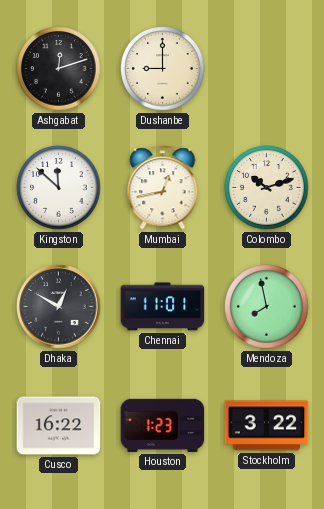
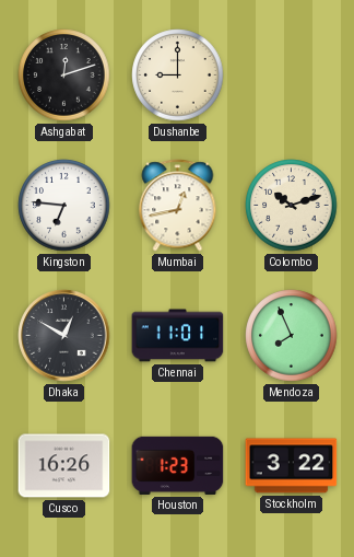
Kingston: 11:52 -> 6:46
Mendoza: 7:58 -> 7:56
Cusco: 16:22 -> 16:26
